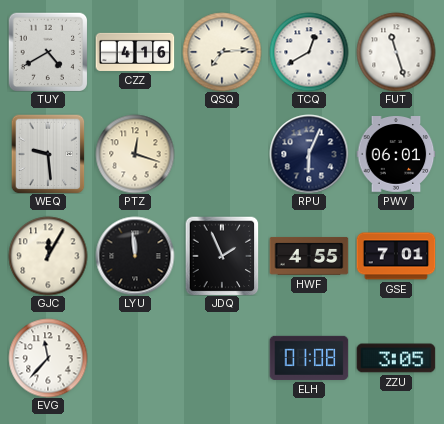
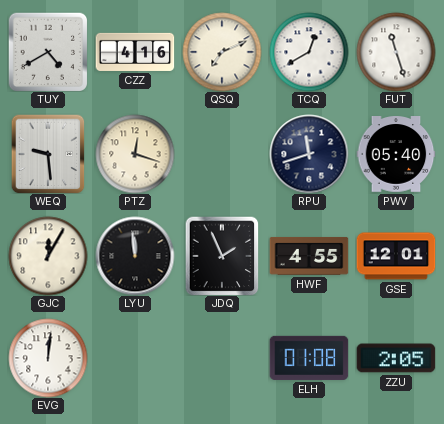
QSQ: 7:14 -> 7:11
RPU: 6:04 -> 11:42
PWV: 06:01 -> 05:40
GSE: 7:01 -> 12:01
EVG: 11:37 -> 12:01
ZZU: 3:05 -> 2:05
